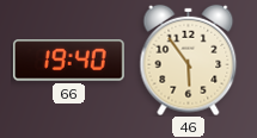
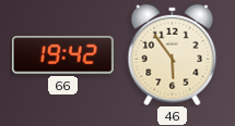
66: 19:40 -> 19:42
